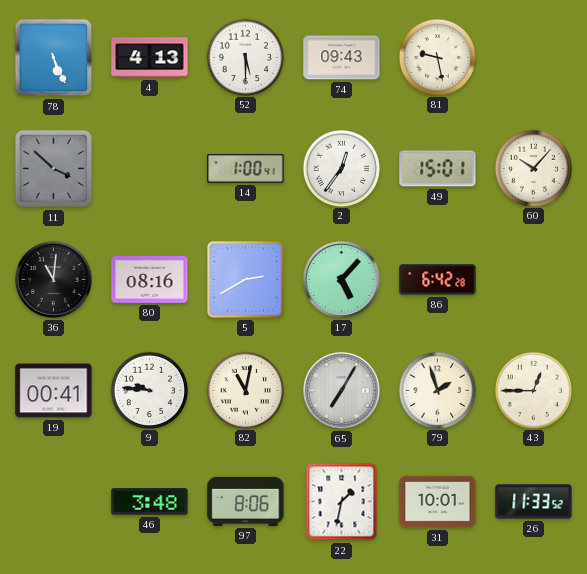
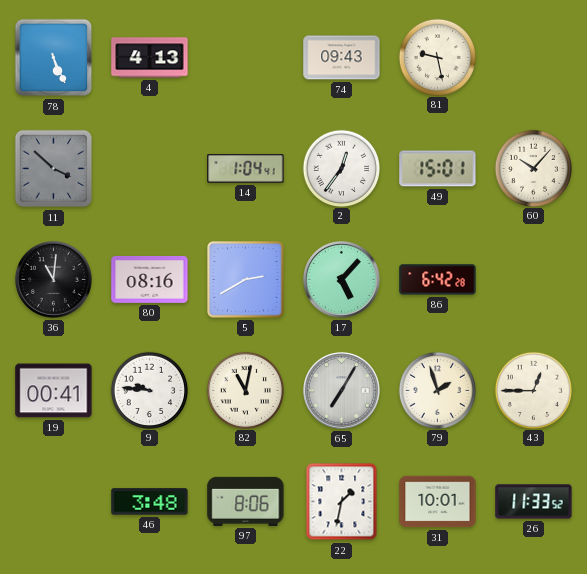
52: 5:30 -> none
14: 1:00 -> 1:04
